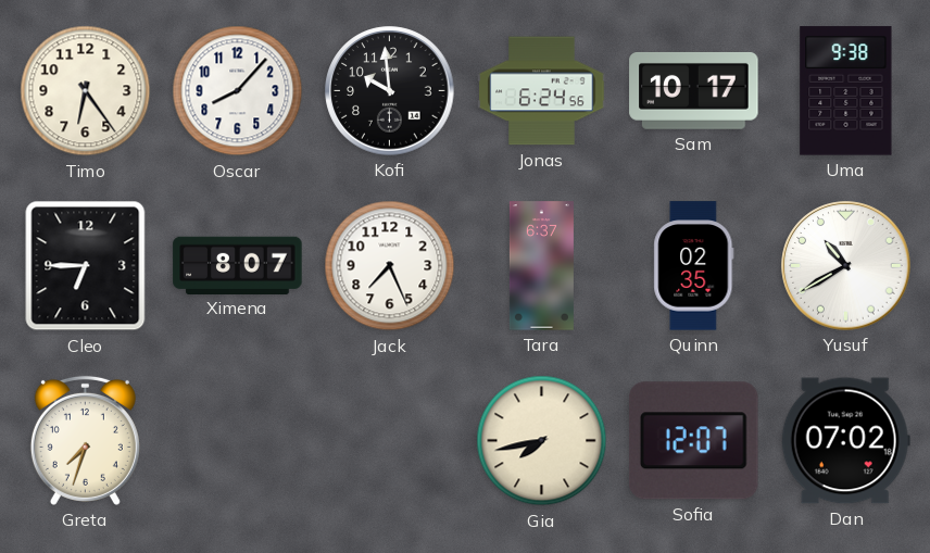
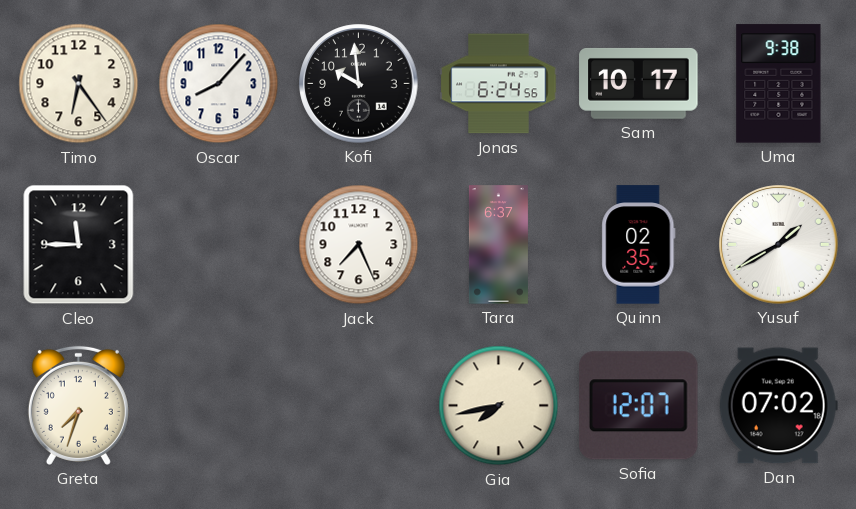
Cleo: 6:45 -> 11:45
Ximena: 8:07 -> none
Yusuf: 10:40 -> 1:40
